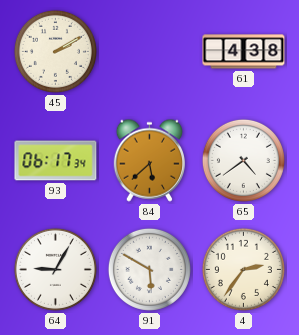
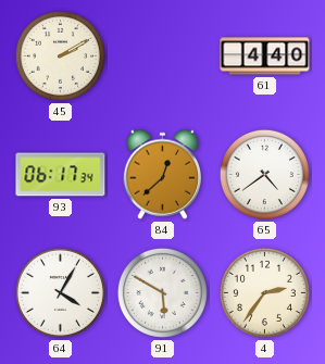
61: 4:38 -> 4:40
84: 5:38 -> 12:38
64: 9:05 -> 4:05
